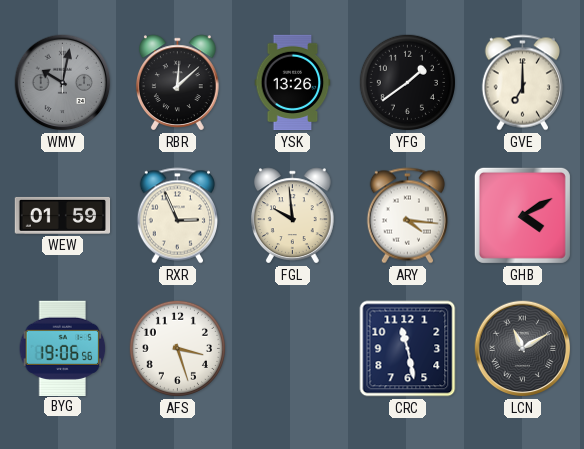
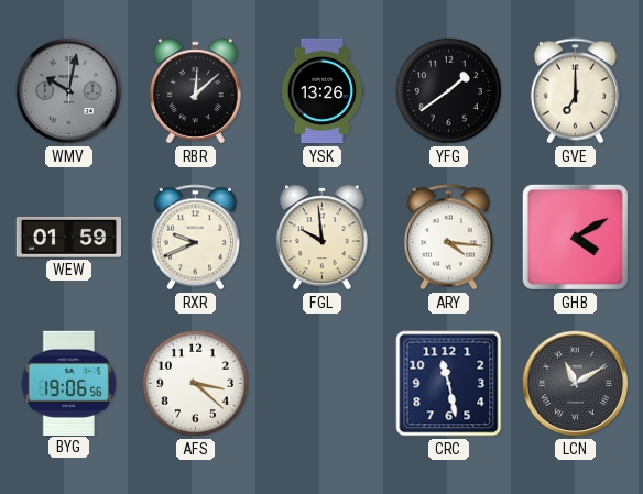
RXR: 2:56 -> 9:41
AFS: 3:27 -> 3:22
